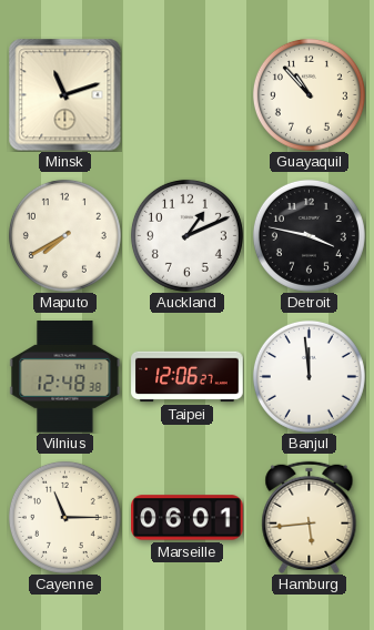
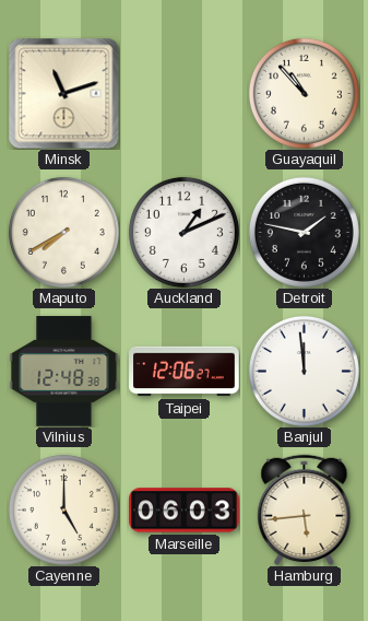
Detroit: 3:47 -> 1:47
Cayenne: 11:15 -> 5:00
Marseille: 06:01 -> 06:03
